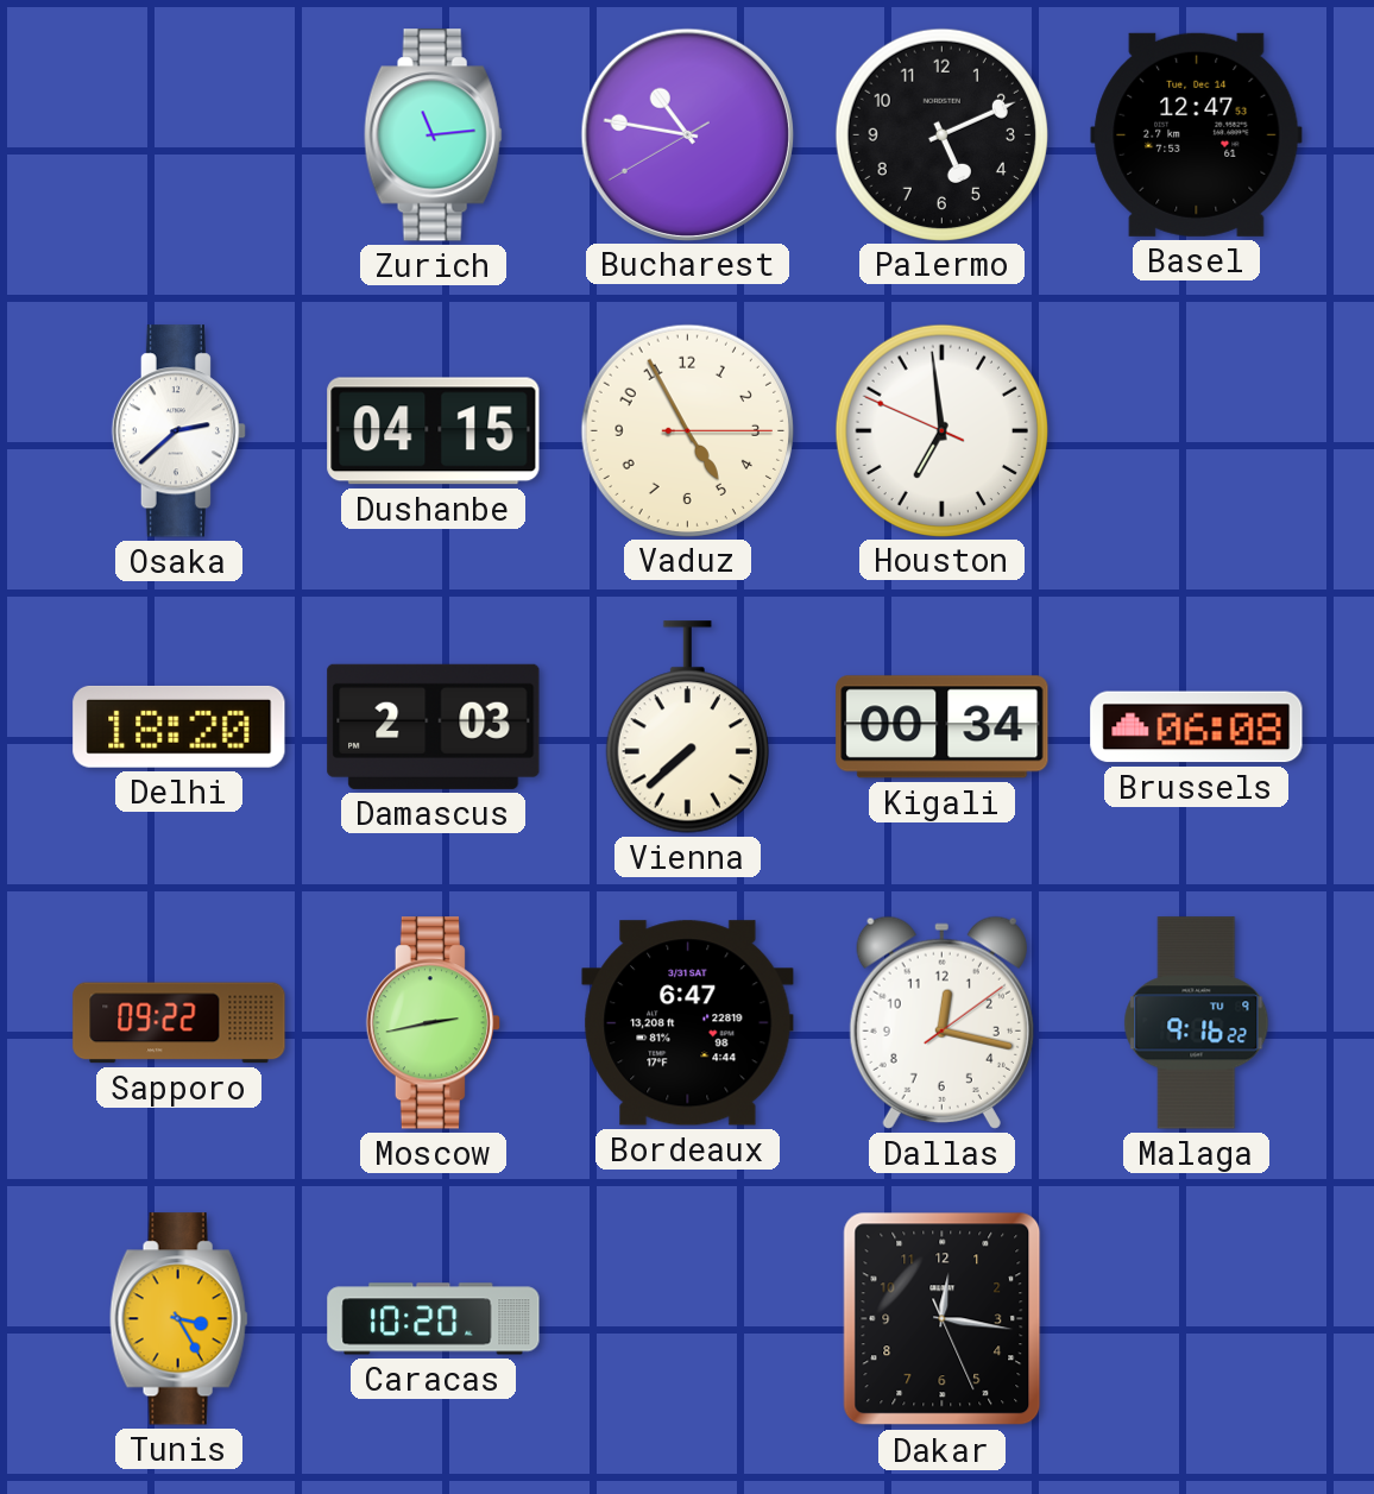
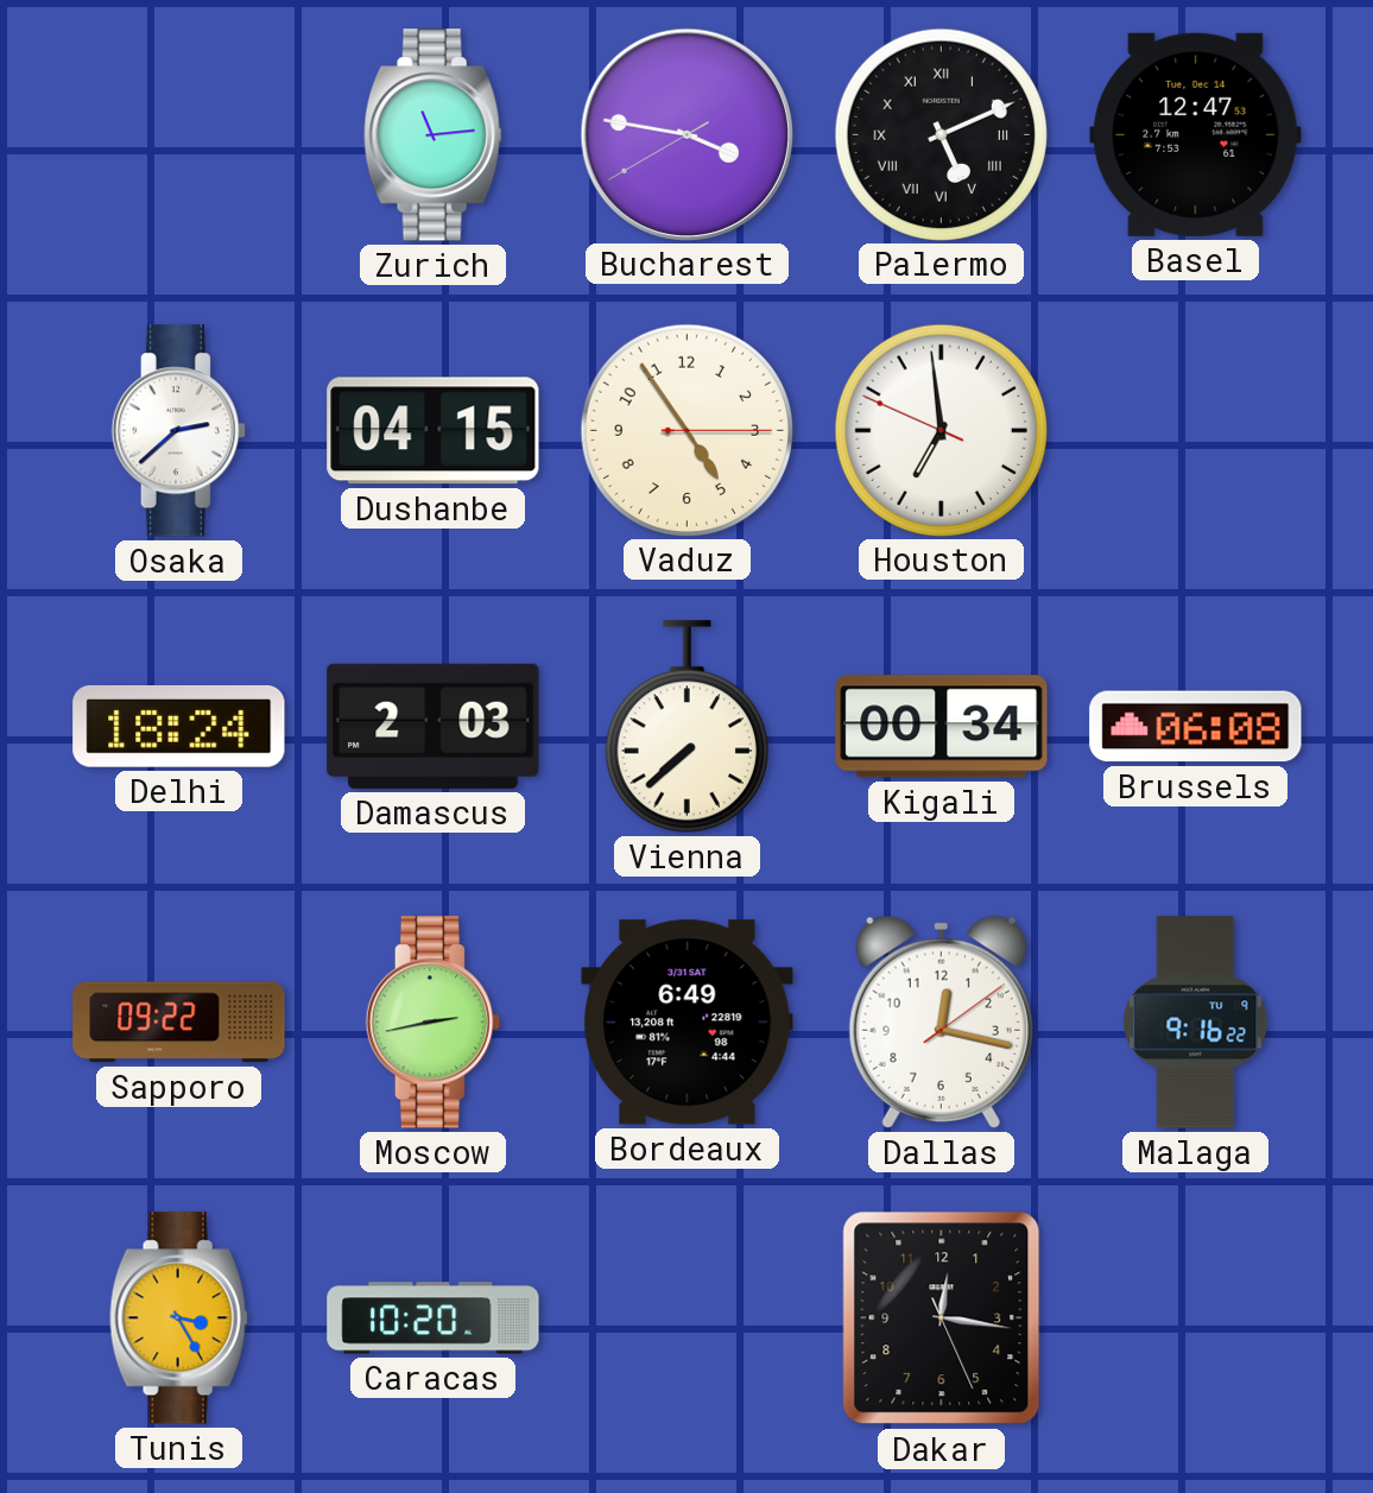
Bucharest: 10:46 -> 3:46
Palermo numerals: Arabic -> Roman
Vaduz: 4:55 -> 4:54
Delhi: 18:20 -> 18:24
Bordeaux: 6:47 -> 6:49
